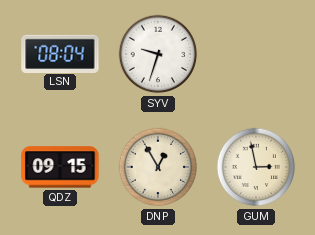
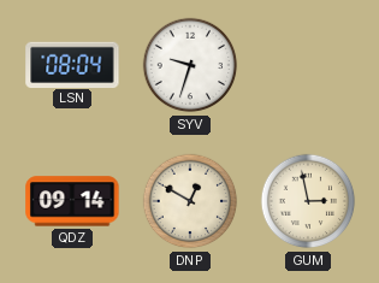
QDZ: 09:15 -> 09:14
DNP: 12:55 -> 12:50
